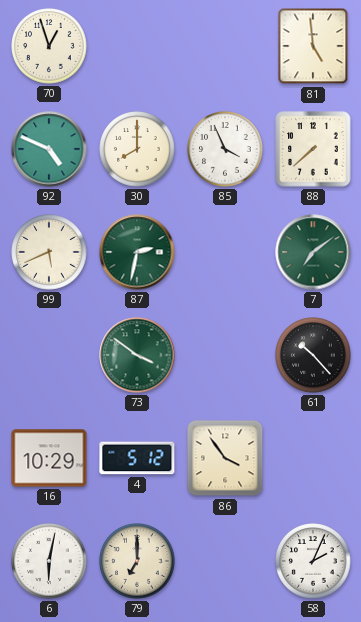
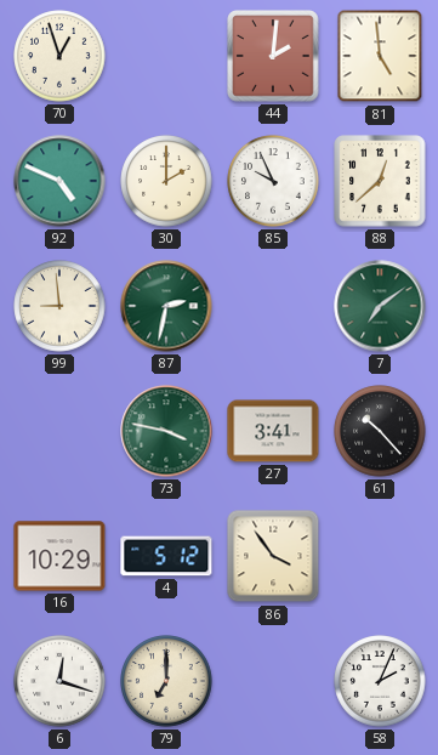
44: none -> 2:01
30: 8:00 -> 2:00
85: 3:56 -> 9:56
88: 7:38 -> 12:38
99: 5:41 -> 8:59
73: 3:51 -> 3:47
27: none -> 3:41
6: 6:02 -> 12:18
